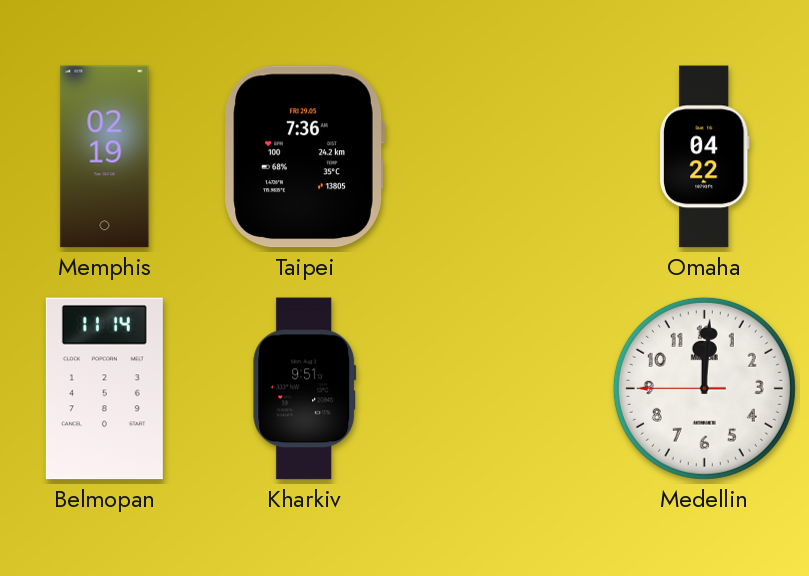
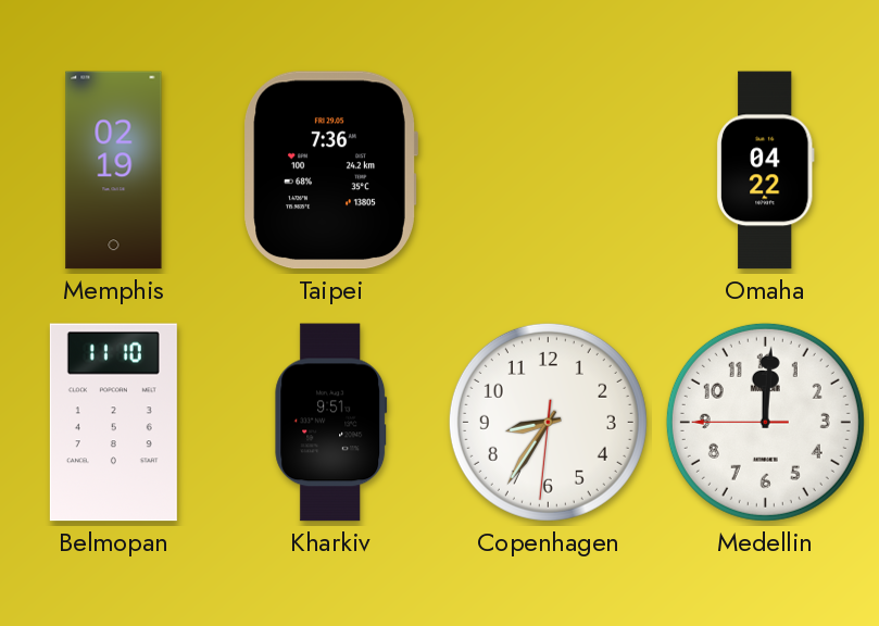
Belmopan: 11:14 -> 11:10
Copenhagen: none -> 8:35
